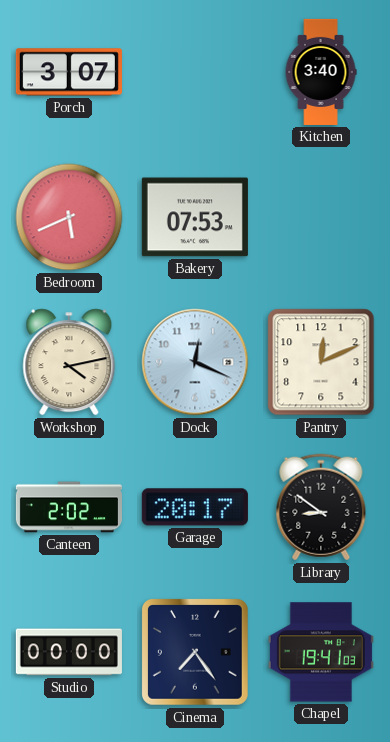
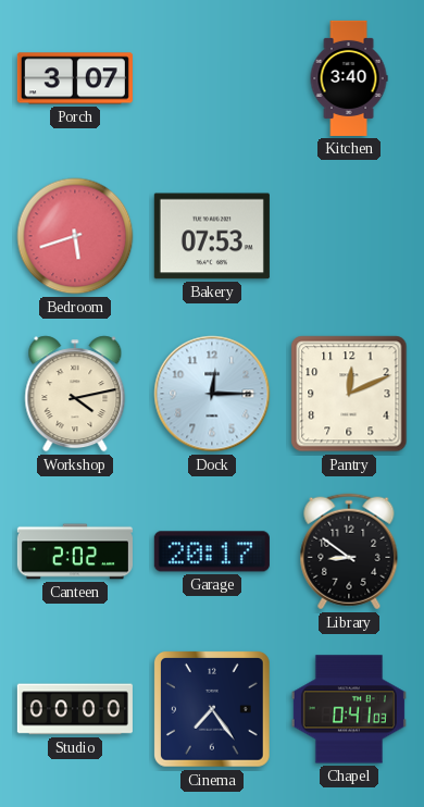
Bedroom: 5:41 -> 5:42
Dock: 12:19 -> 12:15
Chapel: 19:41 -> 0:41
